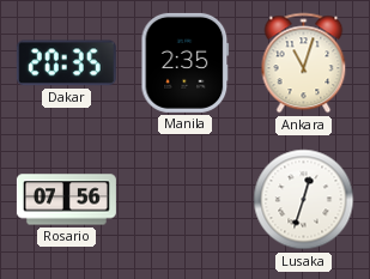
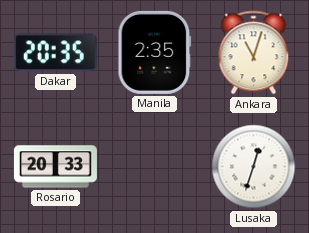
Rosario: 07:56 -> 20:33
